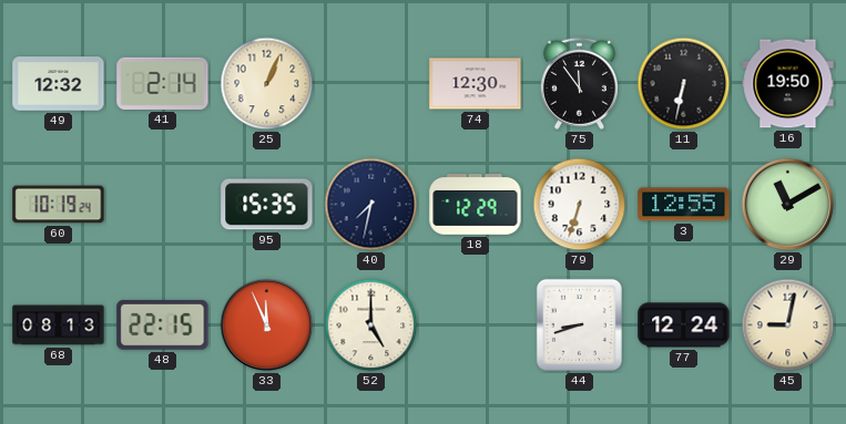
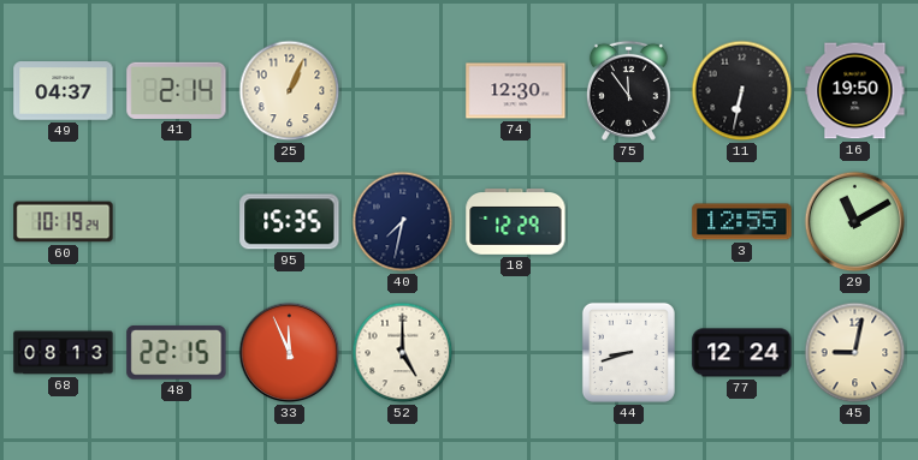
49: 12:32 -> 04:37
79: 6:33 -> none
